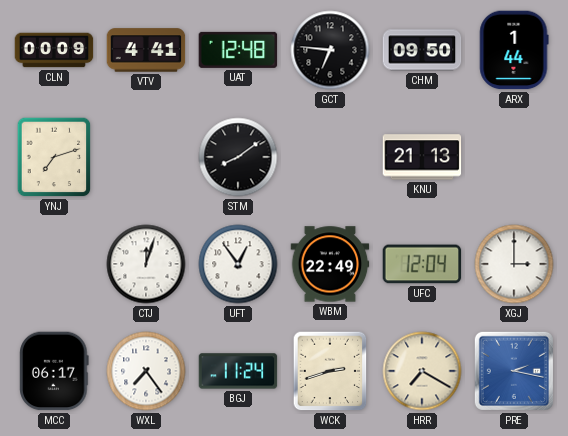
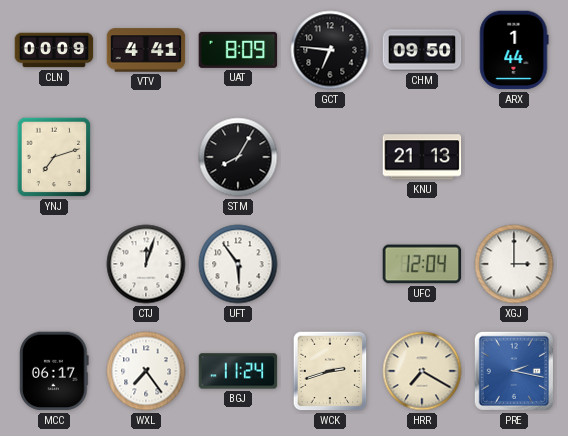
UAT: 12:48 -> 8:09
STM: 8:09 -> 8:05
UFT: 12:54 -> 5:54
WBM: 22:49 -> none
